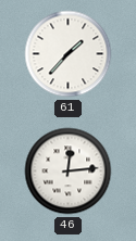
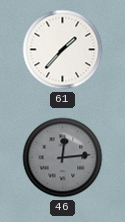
46 dial: white -> grey
